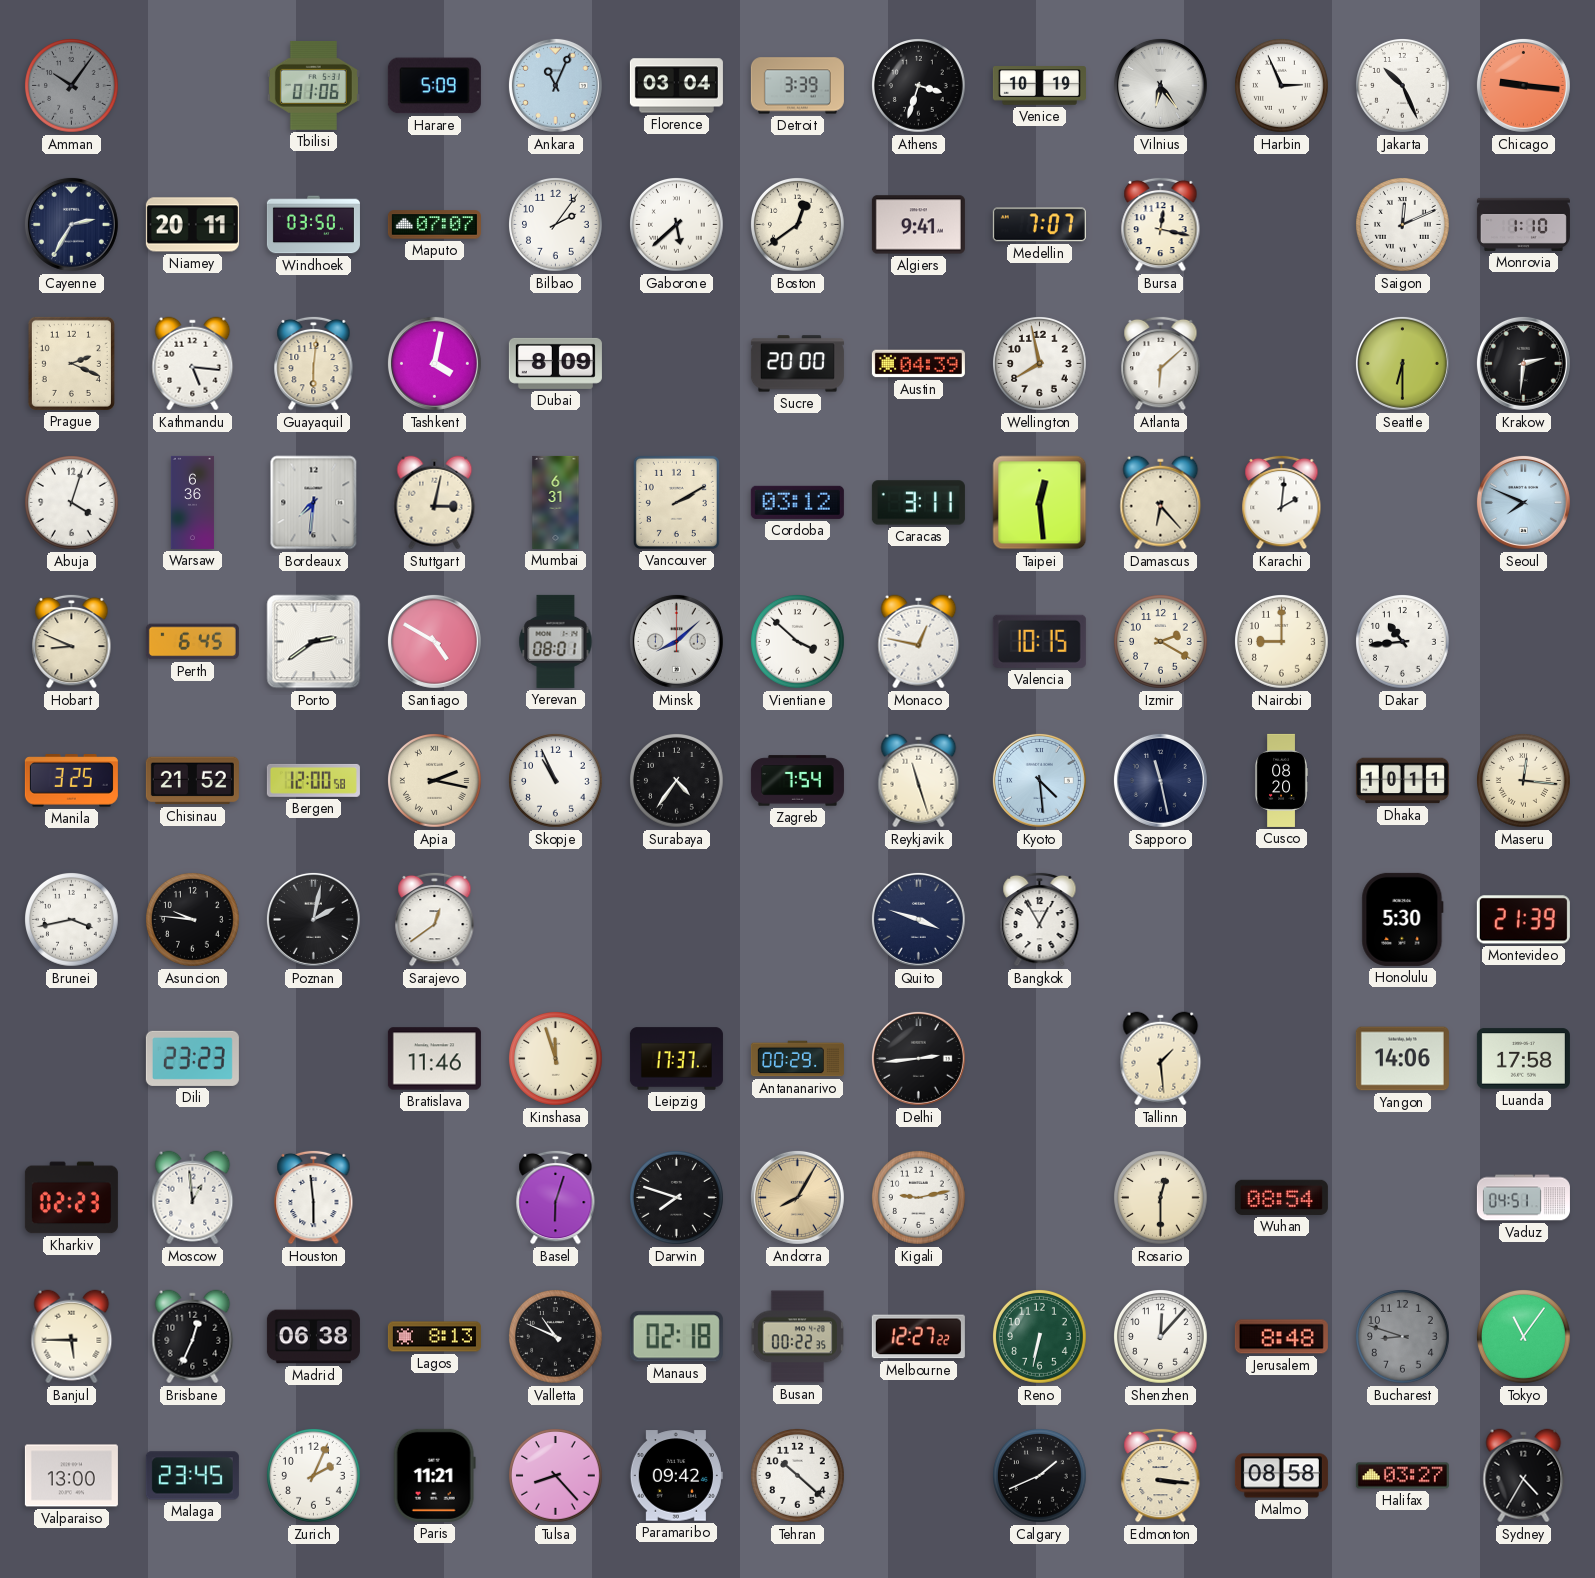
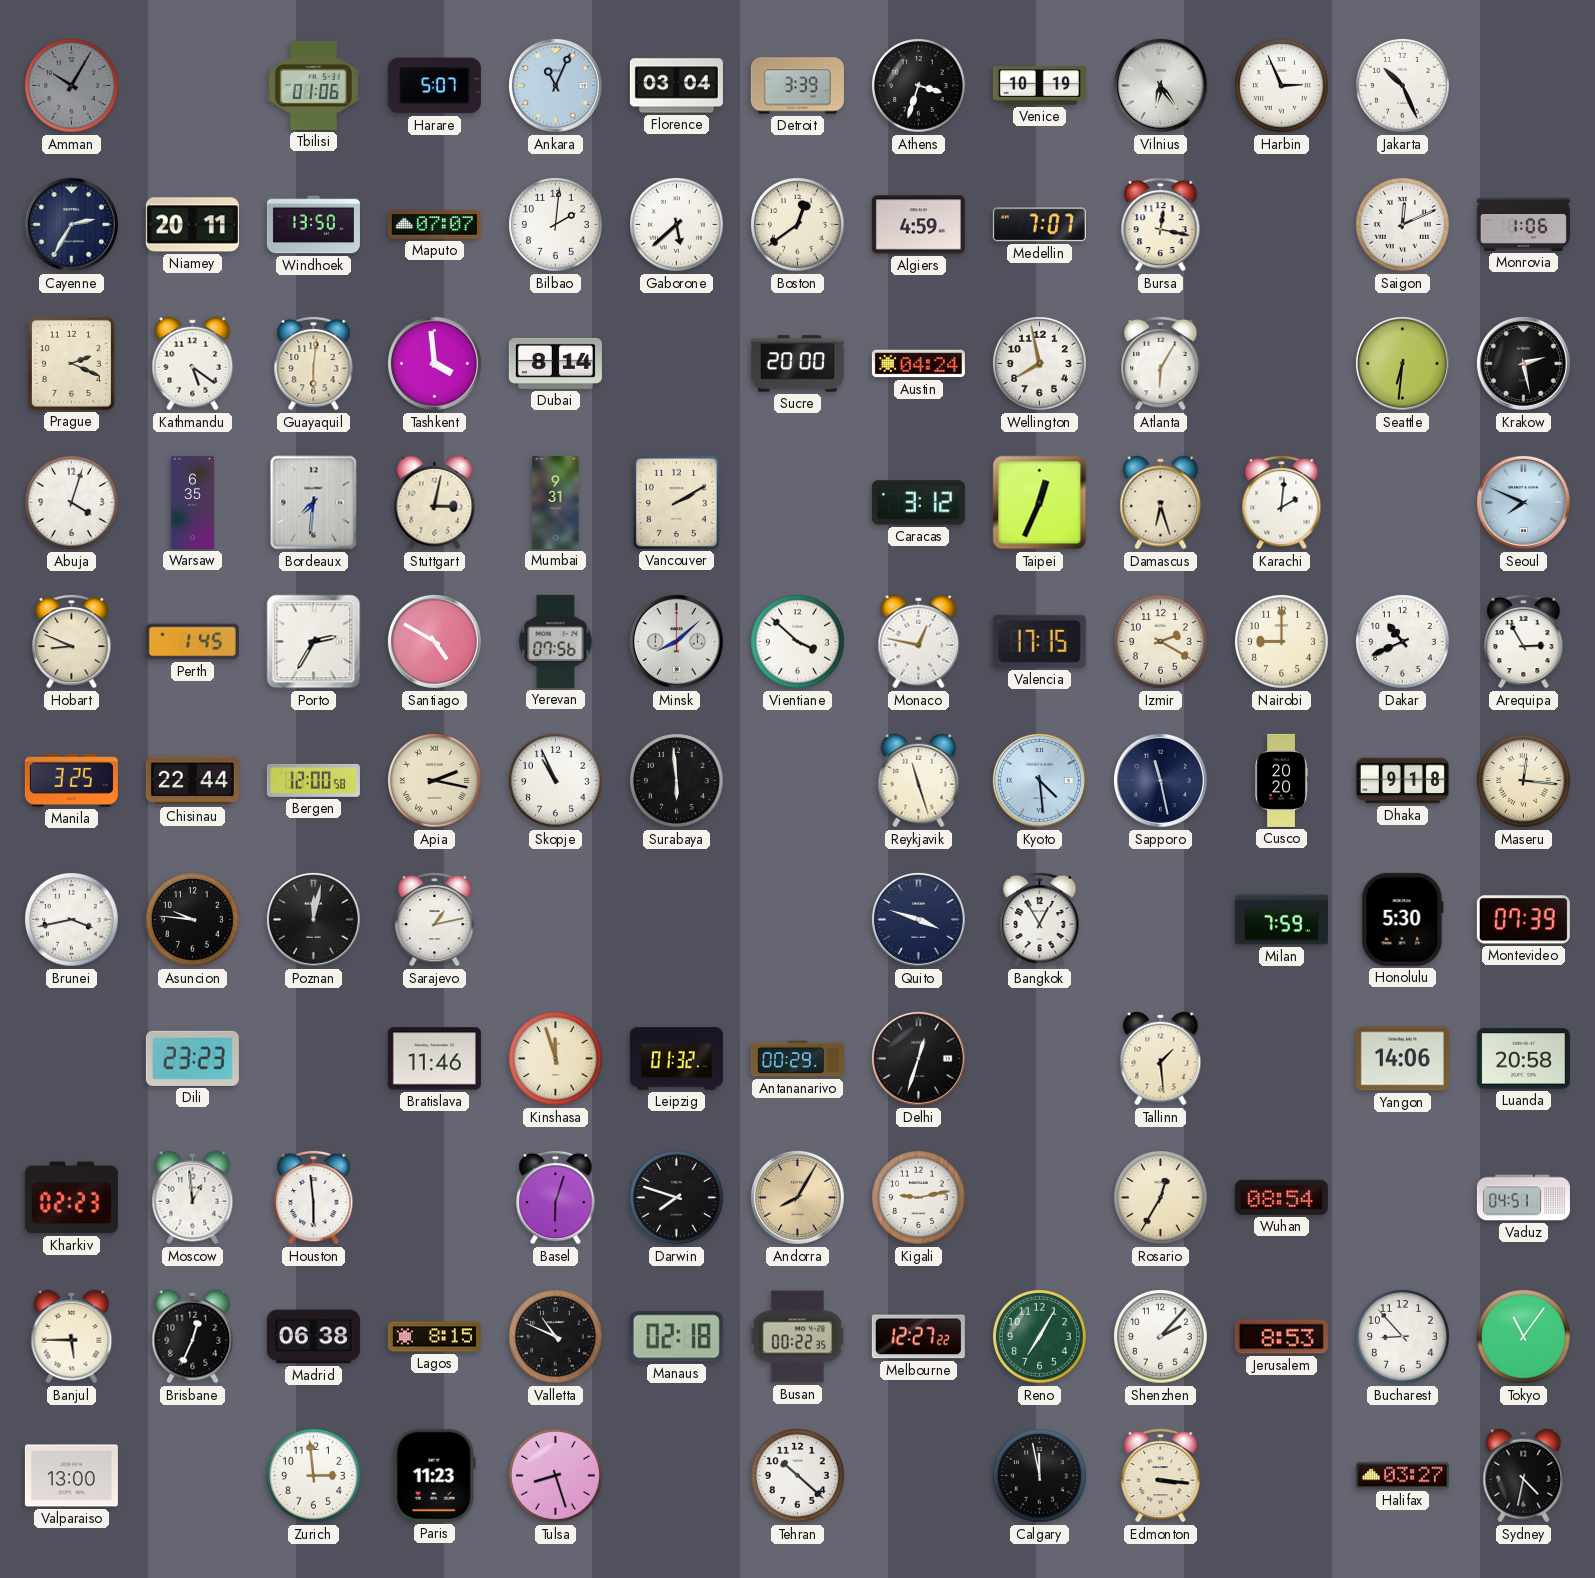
Amman: 10:06 -> 10:05
Harare: 5:09 -> 5:07
Chicago: 9:16 -> none
Windhoek: 03:50 -> 13:50
Bilbao: 2:06 -> 2:01
Algiers: 9:41 -> 4:59
Monrovia: 1:10 -> 1:06
Kathmandu: 5:16 -> 5:21
Tashkent: 4:02 -> 3:59
Dubai: 8:09 -> 8:14
Austin: 04:39 -> 04:24
Atlanta: 6:08 -> 6:05
Seattle: 6:30 -> 6:31
Krakow: 2:31 -> 2:28
Warsaw: 6:36 -> 6:35
Mumbai: 6:31 -> 9:31
Cordoba: 03:12 -> none
Caracas: 3:11 -> 3:12
Taipei: 12:29 -> 12:34
Damascus: 6:23 -> 6:27
Perth: 6:45 -> 1:45
Porto: 2:39 -> 2:35
Yerevan: 08:01 -> 07:56
Valencia: 10:15 -> 17:15
Dakar: 10:44 -> 10:41
Arequipa: none -> 2:55
Chisinau: 21:52 -> 22:44
Surabaya: 4:36 -> 5:59
Zagreb: 7:54 -> none
Cusco: 08:20 -> 20:20
Dhaka: 10:11 -> 9:18
Poznan: 2:02 -> 12:02
Sarajevo: 12:39 -> 1:13
Milan: none -> 7:59
Montevideo: 21:39 -> 07:39
Leipzig: 17:37 -> 01:32
Delhi: 2:44 -> 12:33
Luanda: 17:58 -> 20:58
Rosario: 12:30 -> 12:35
Lagos: 8:13 -> 8:15
Reno: 6:32 -> 7:05
Shenzhen: 12:07 -> 2:07
Jerusalem: 8:48 -> 8:53
Bucharest: 8:48 -> 8:53
Bucharest dial: grey -> white
Malaga: 23:45 -> none
Zurich: 2:04 -> 2:59
Paris: 11:21 -> 11:23
Tulsa: 8:23 -> 8:27
Paramaribo: 09:42 -> none
Calgary: 1:41 -> 11:58
Malmo: 08:58 -> none
Sydney: 4:35 -> 4:32
